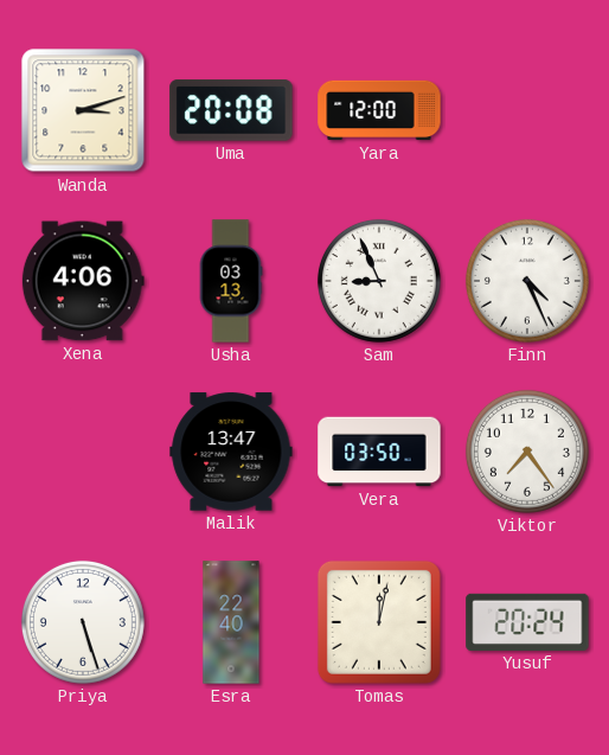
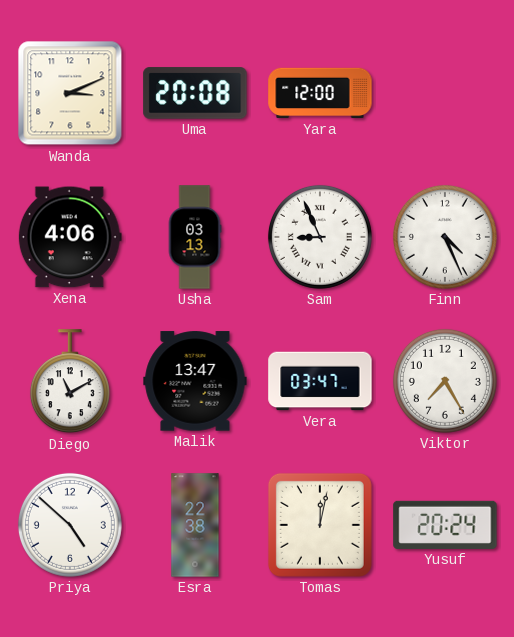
Wanda: 3:12 -> 3:11
Diego: none -> 11:10
Vera: 03:50 -> 03:47
Viktor: 7:24 -> 7:25
Priya: 5:27 -> 4:52
Esra: 22:40 -> 22:38
